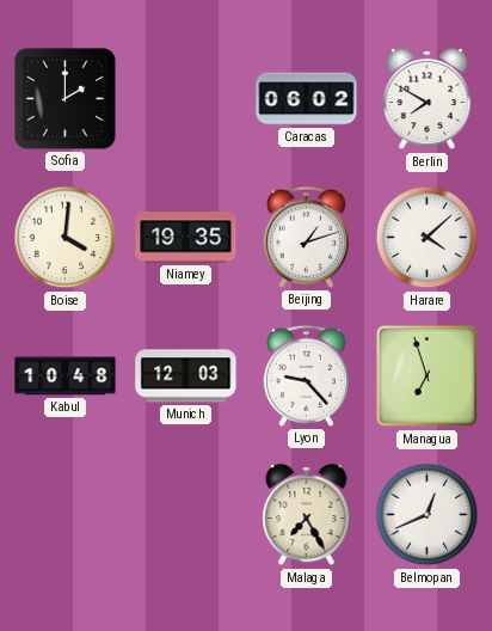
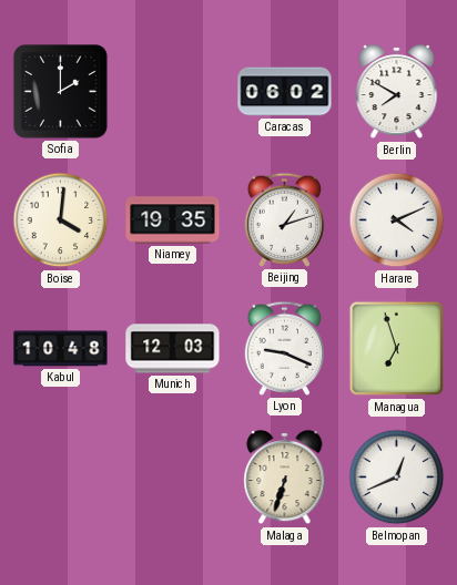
Harare: 4:08 -> 4:11
Lyon: 9:23 -> 9:19
Malaga: 7:25 -> 6:33
